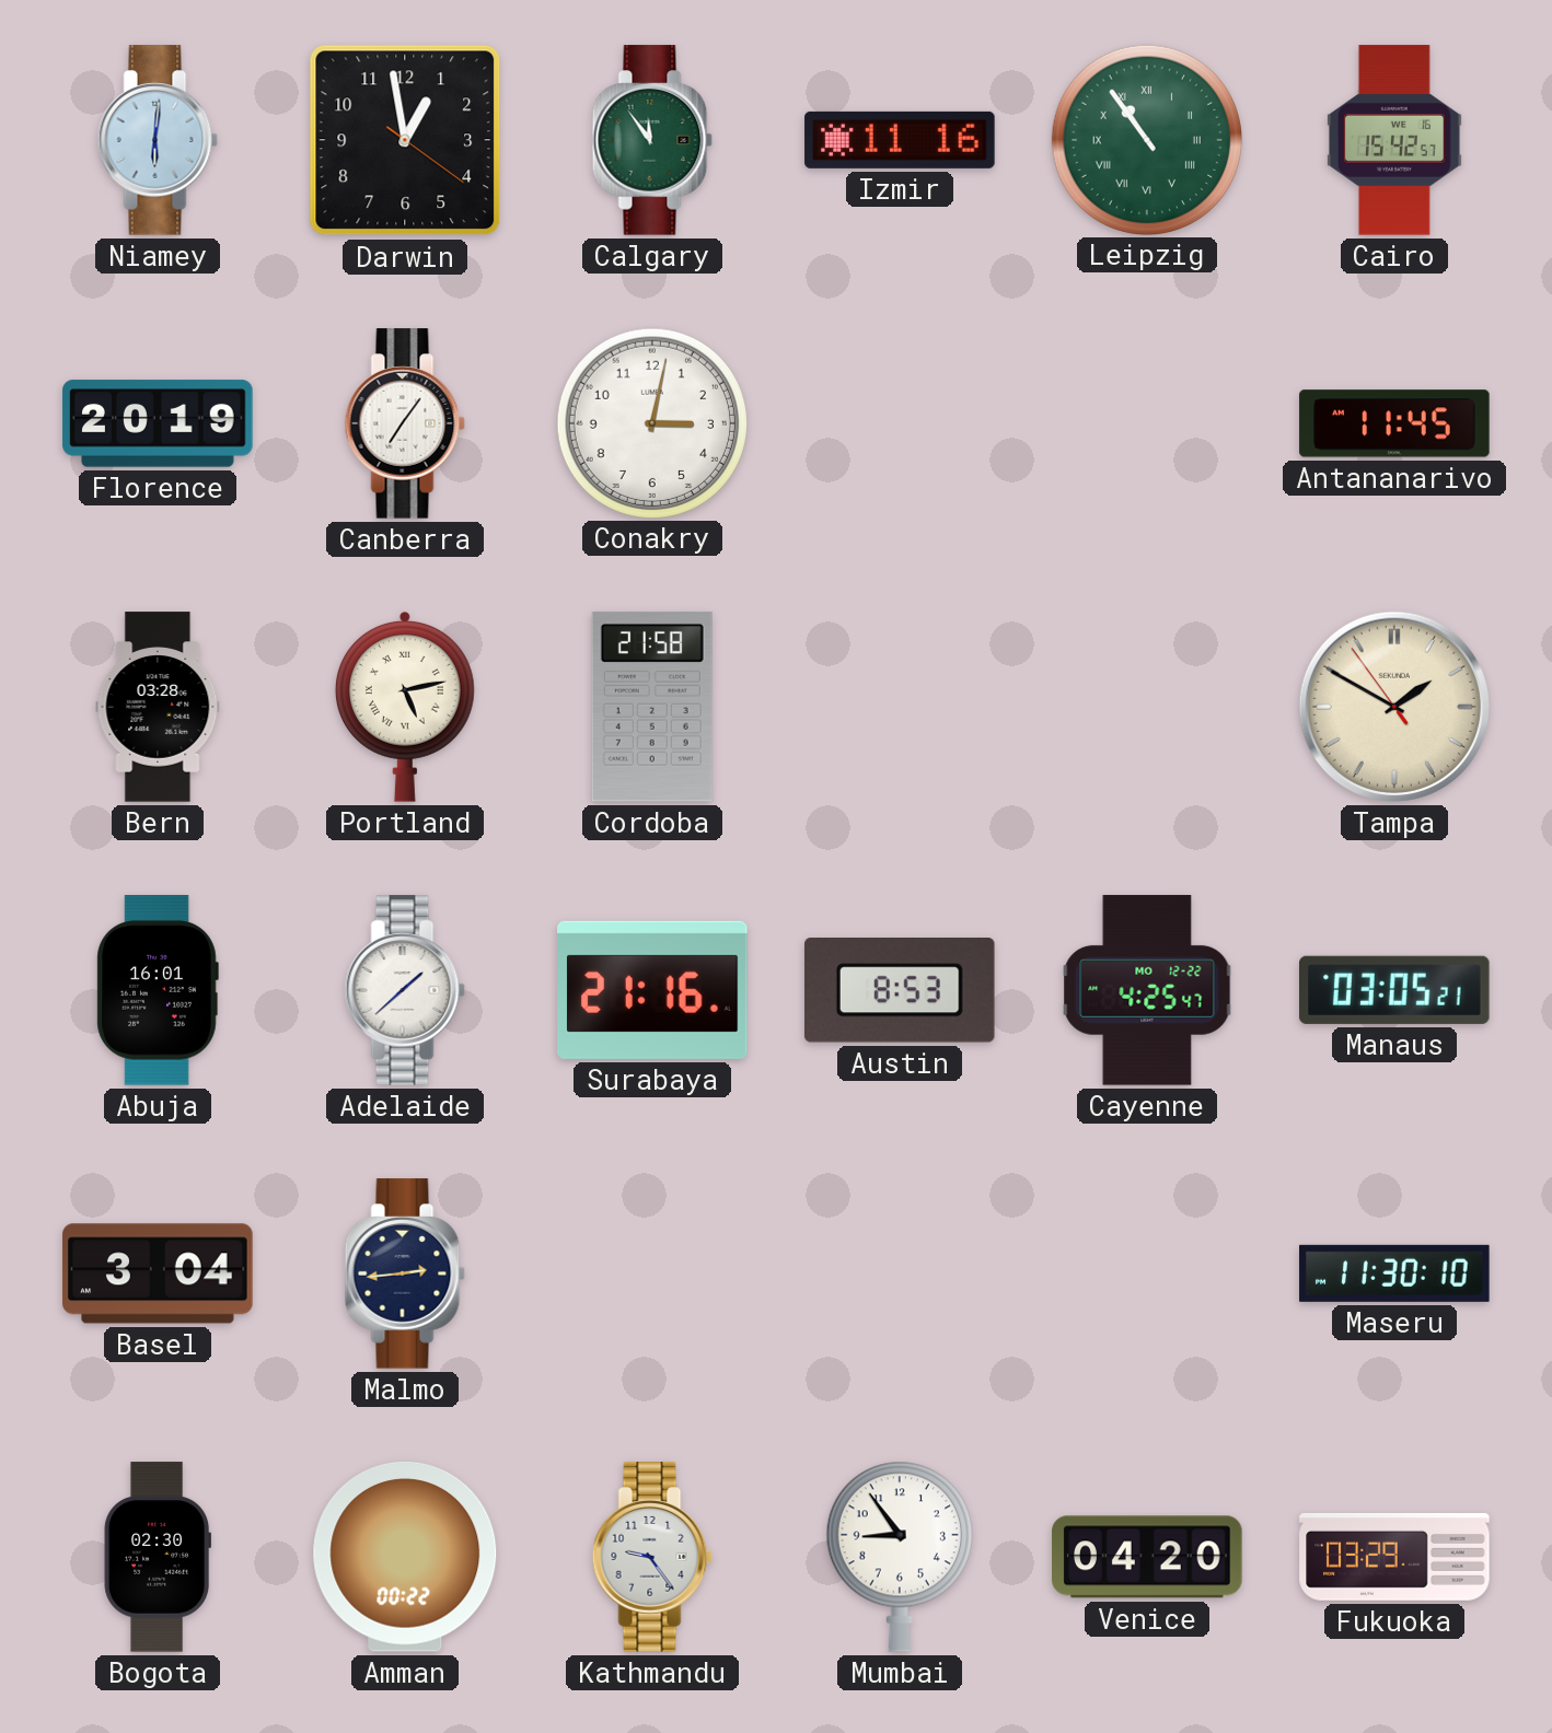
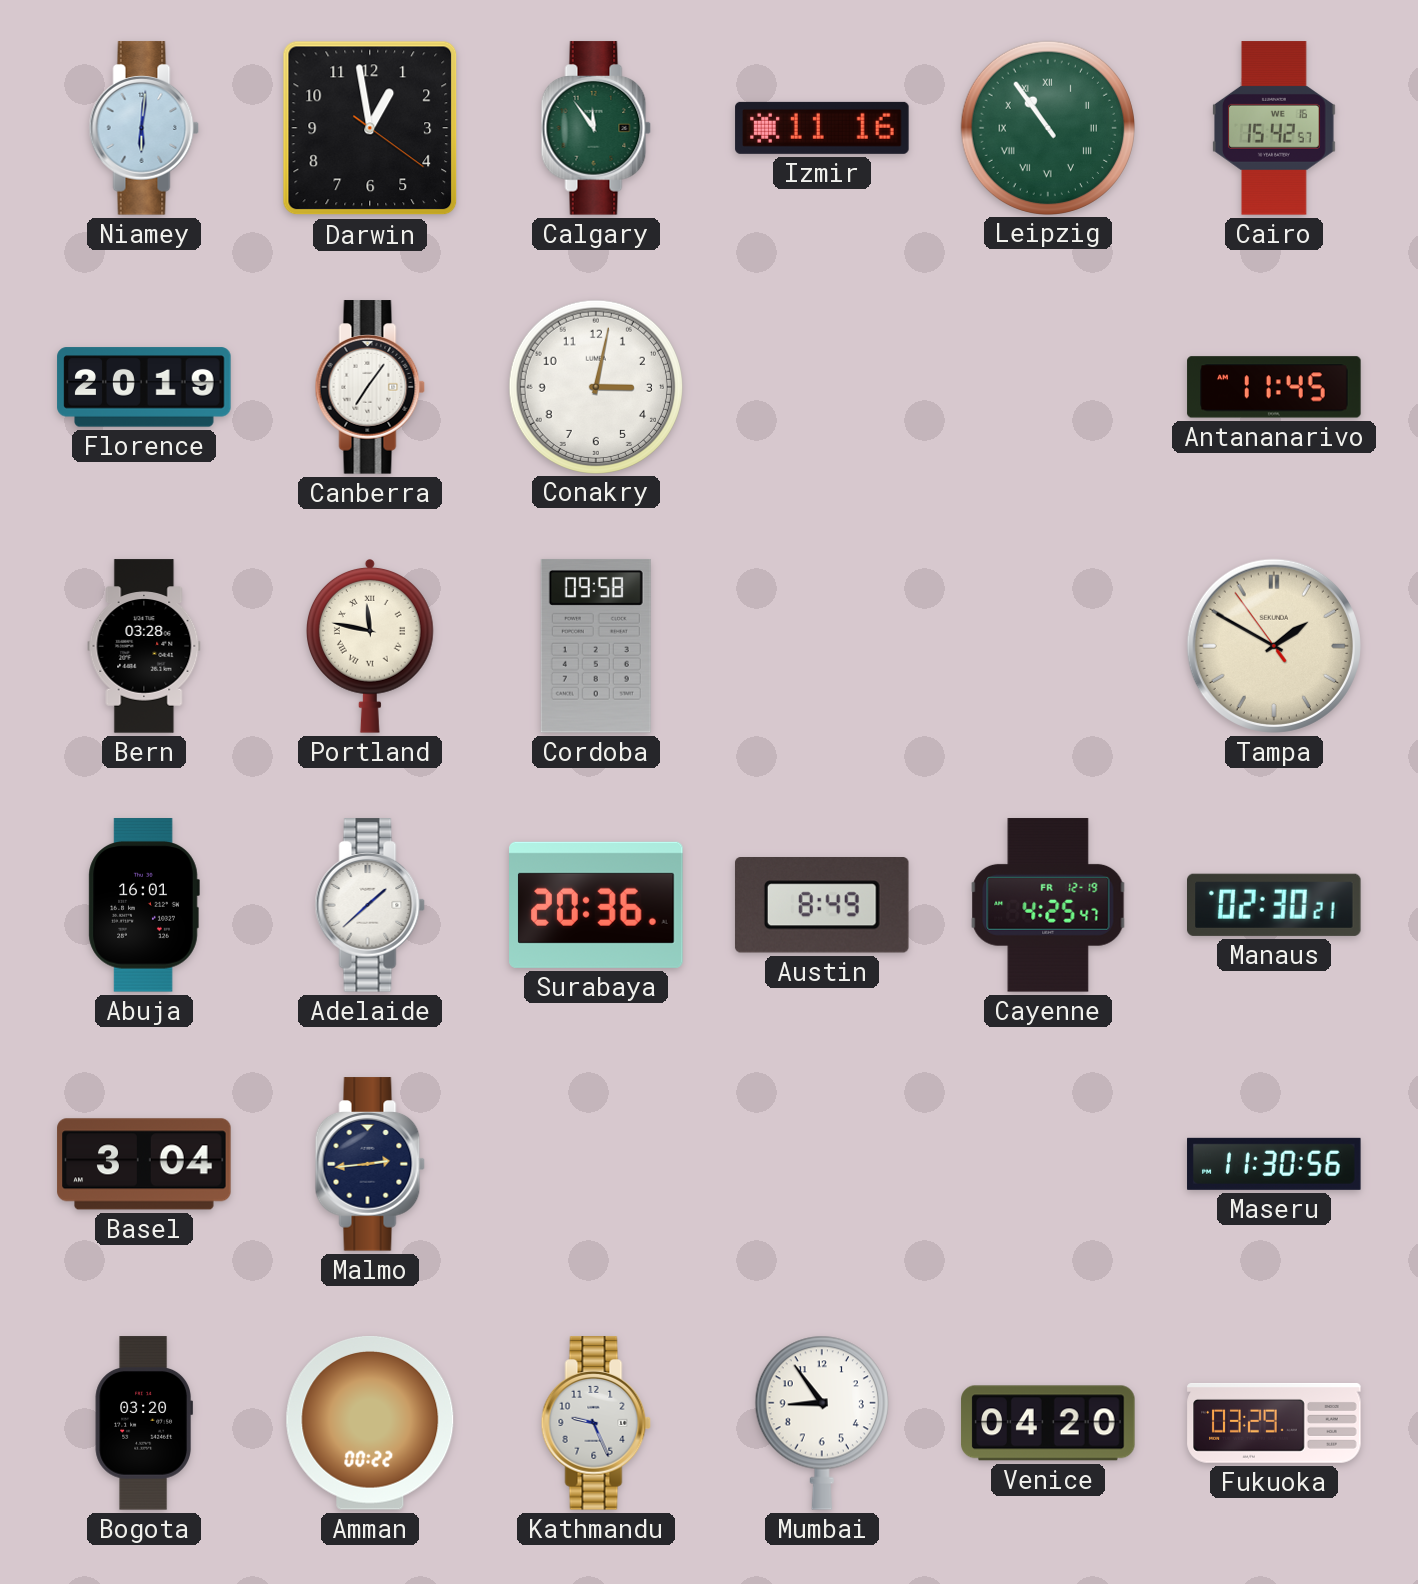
Portland: 5:13 -> 11:47
Cordoba: 21:58 -> 09:58
Surabaya: 21:16 -> 20:36
Austin: 8:53 -> 8:49
Cayenne date: MO 12-22 -> FR 12-19
Manaus: 03:05 -> 02:30
Maseru: 11:30:10 -> 11:30:56
Bogota: 02:30 -> 03:20
Kathmandu: 9:24 -> 9:26
